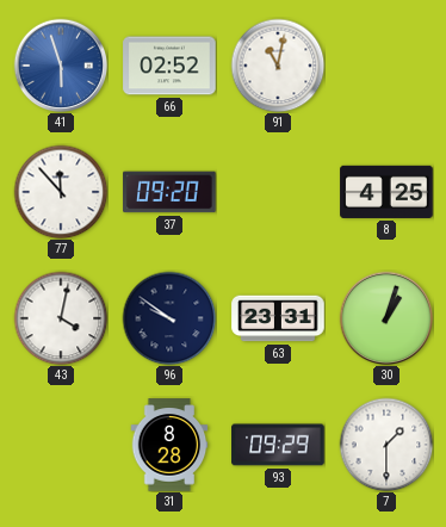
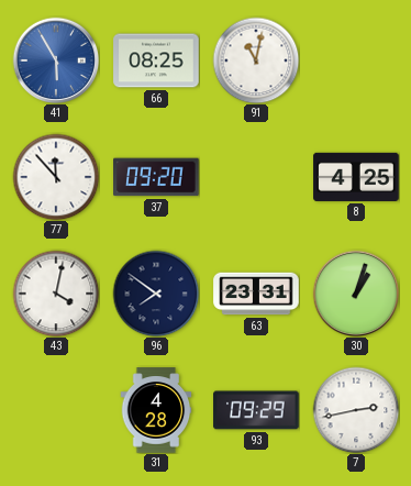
41: 5:57 -> 5:55
66: 02:52 -> 08:25
96: 9:51 -> 7:51
31: 8:28 -> 4:28
7: 1:30 -> 2:43
